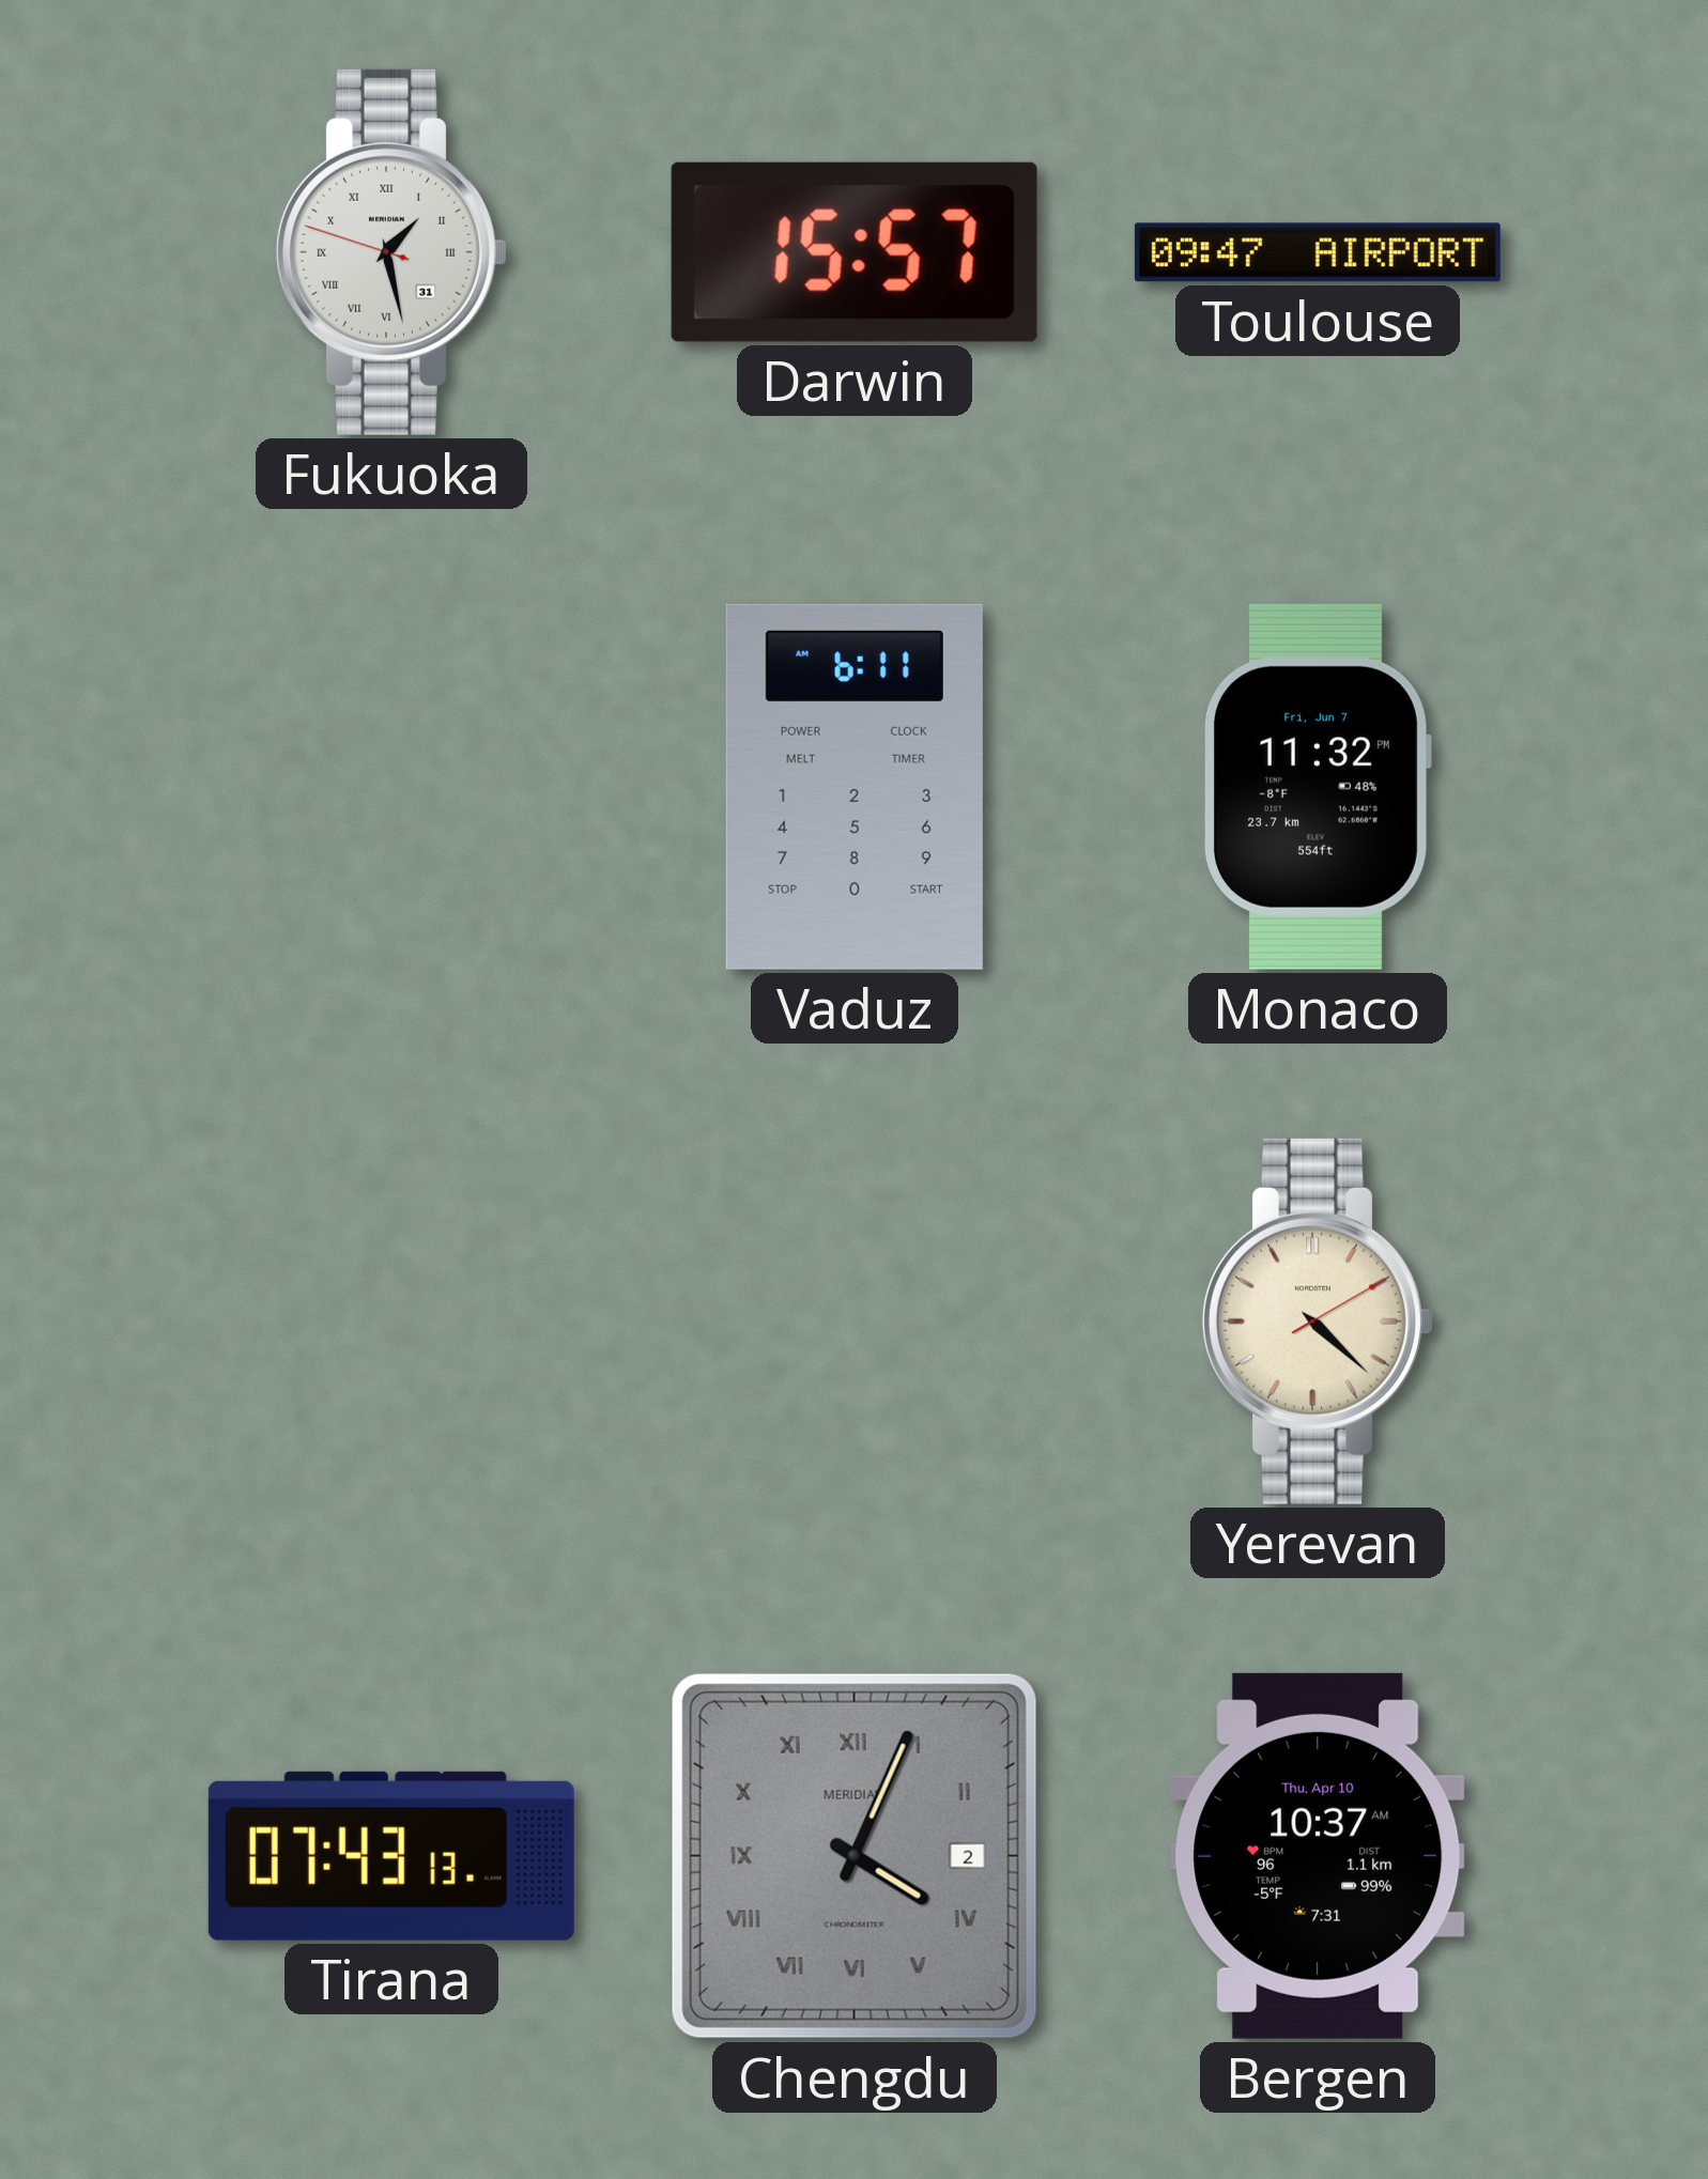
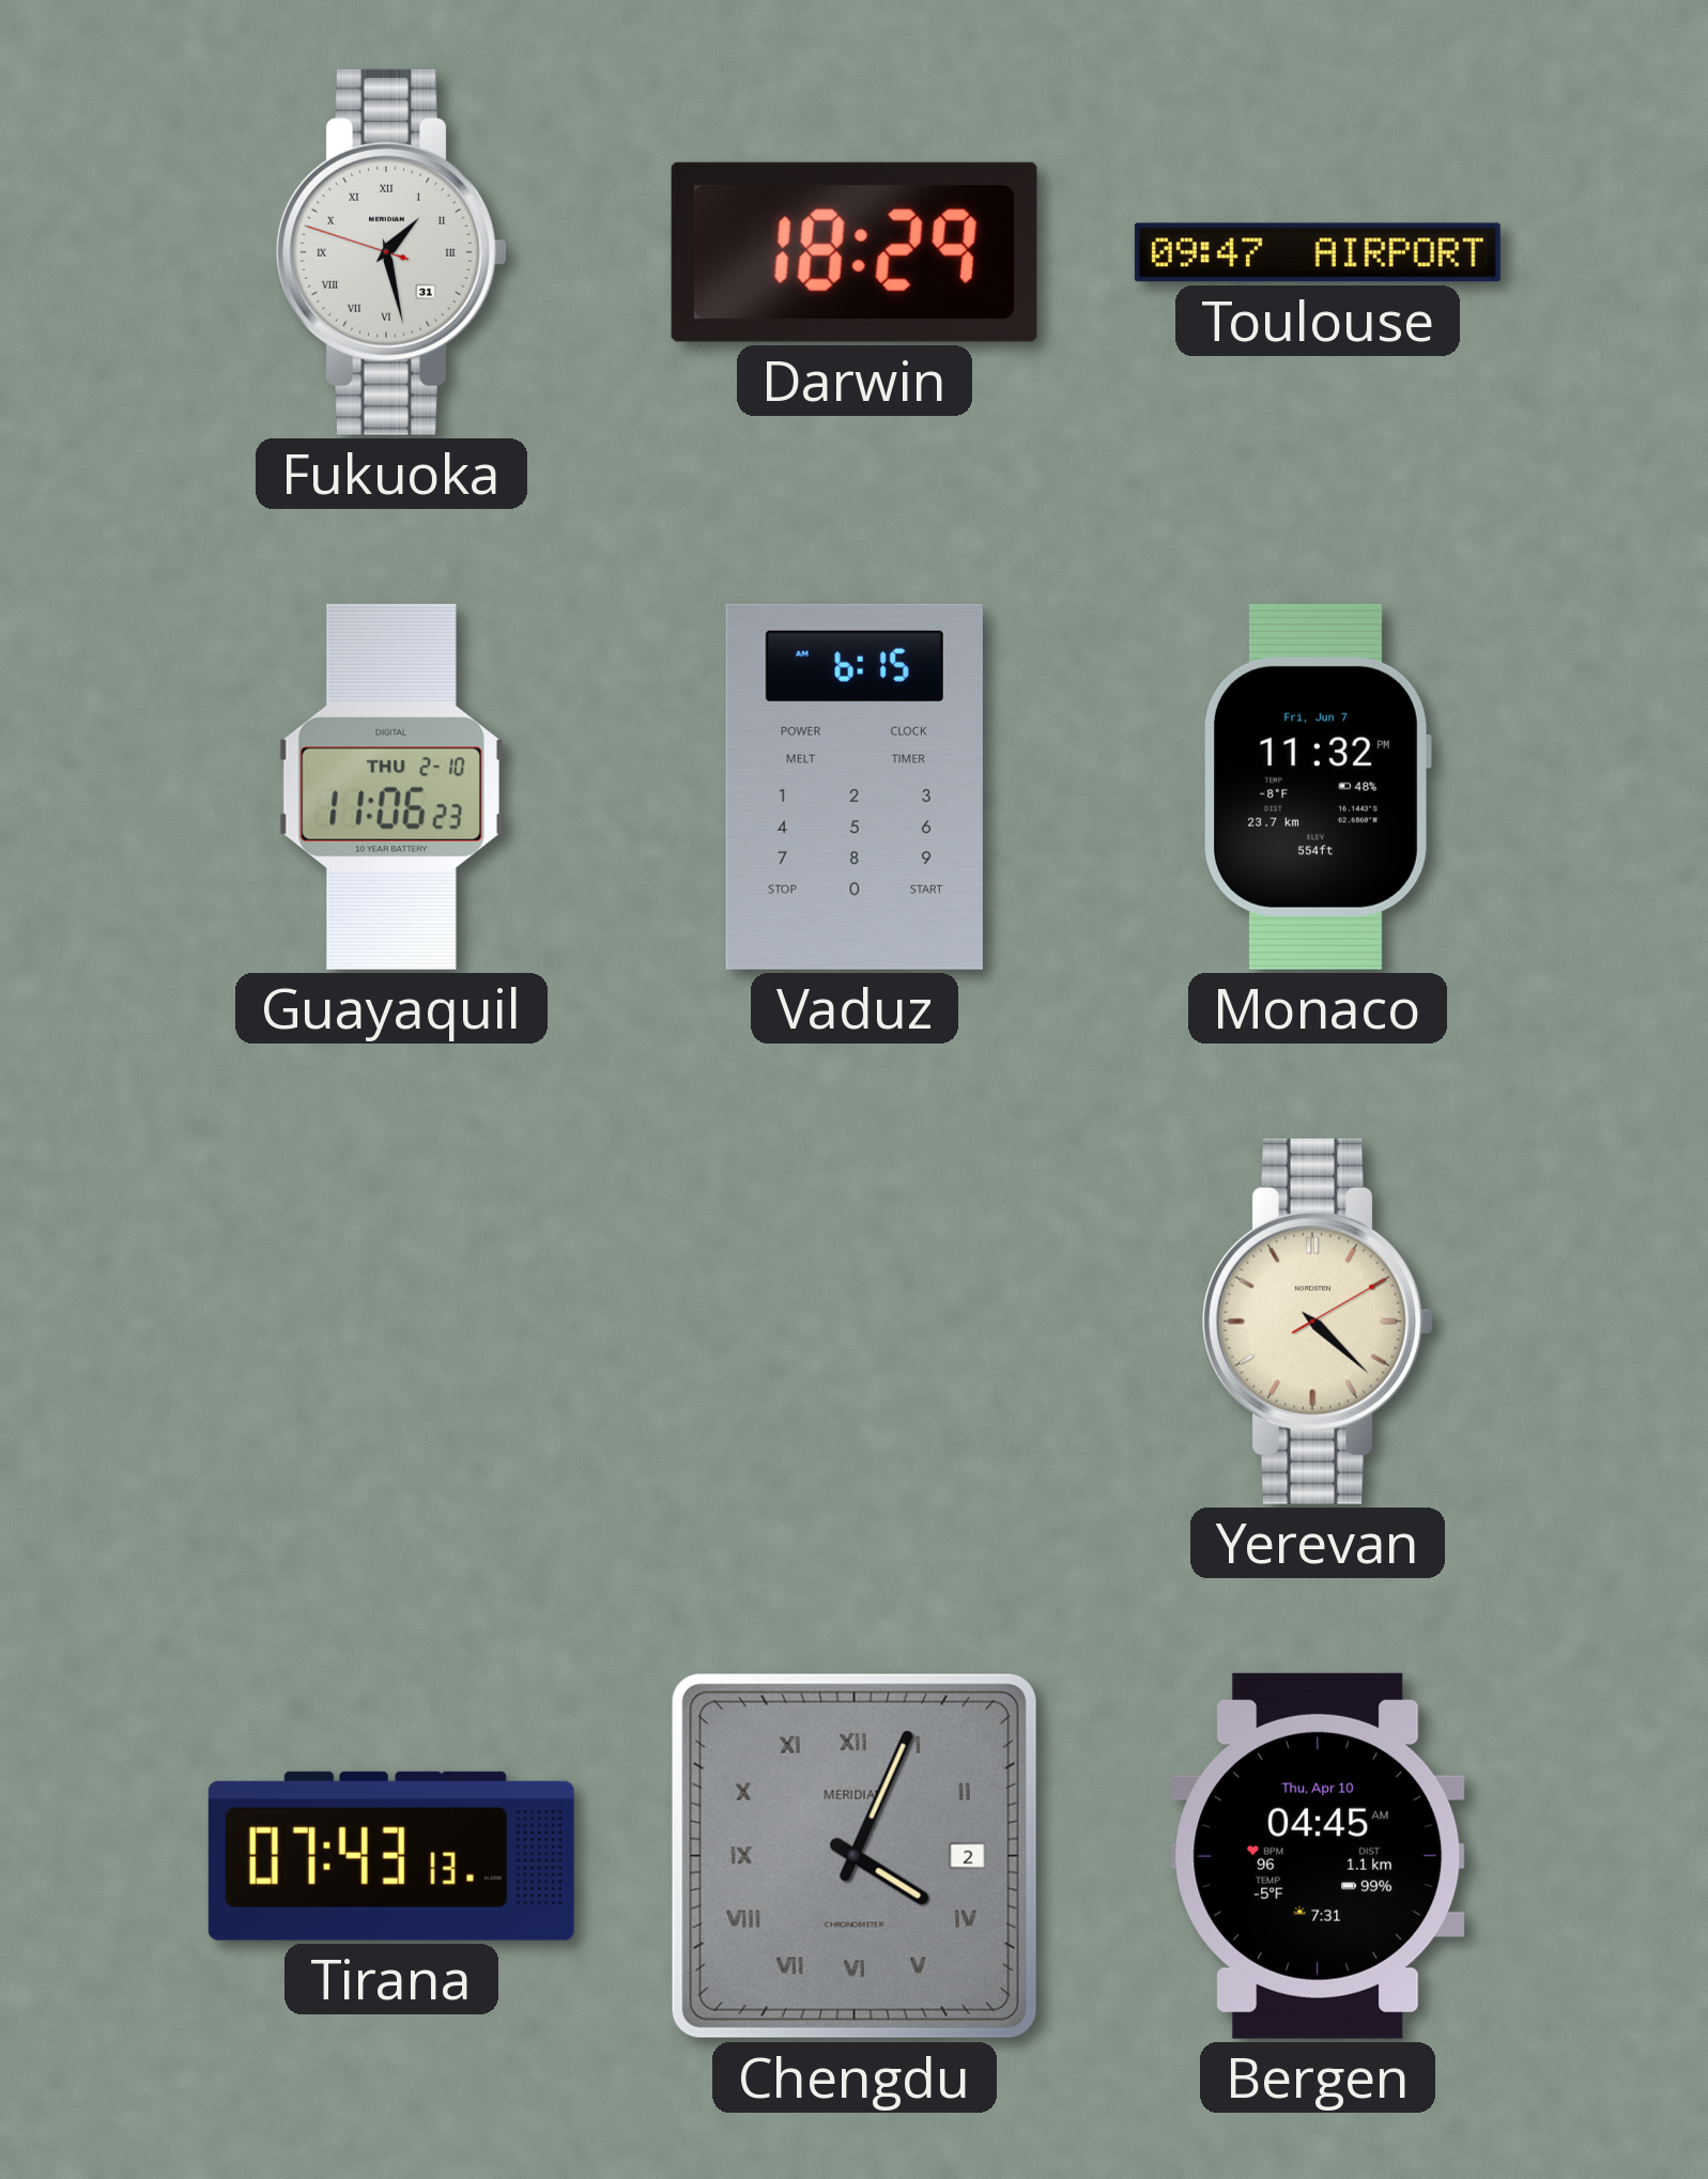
Darwin: 15:57 -> 18:29
Guayaquil: none -> 11:06
Vaduz: 6:11 -> 6:15
Bergen: 10:37 -> 04:45
